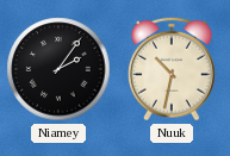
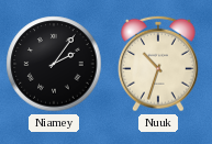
Nuuk: 10:32 -> 10:33
